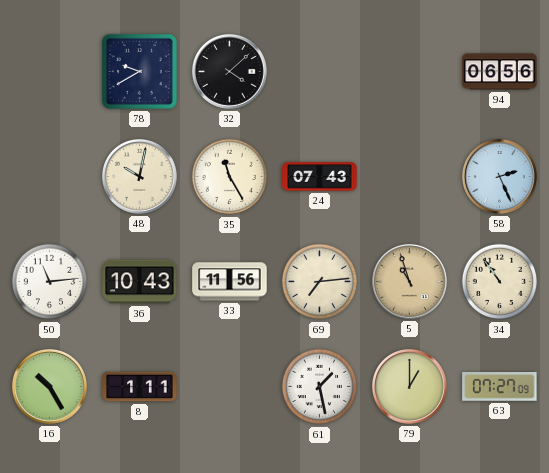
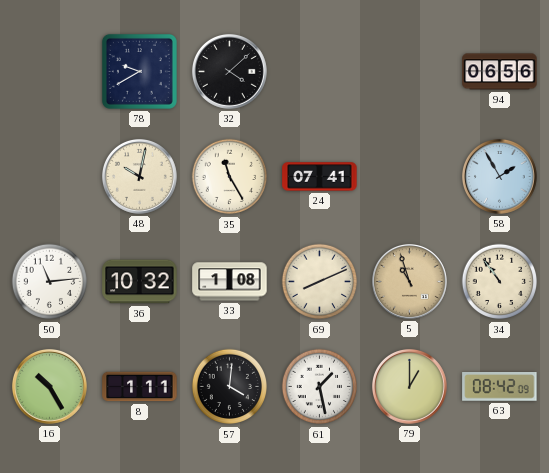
24: 07:43 -> 07:41
58: 2:26 -> 1:55
36: 10:43 -> 10:32
33: 11:56 -> 1:08
69: 7:14 -> 8:11
57: none -> 4:01
63: 07:27 -> 08:42
